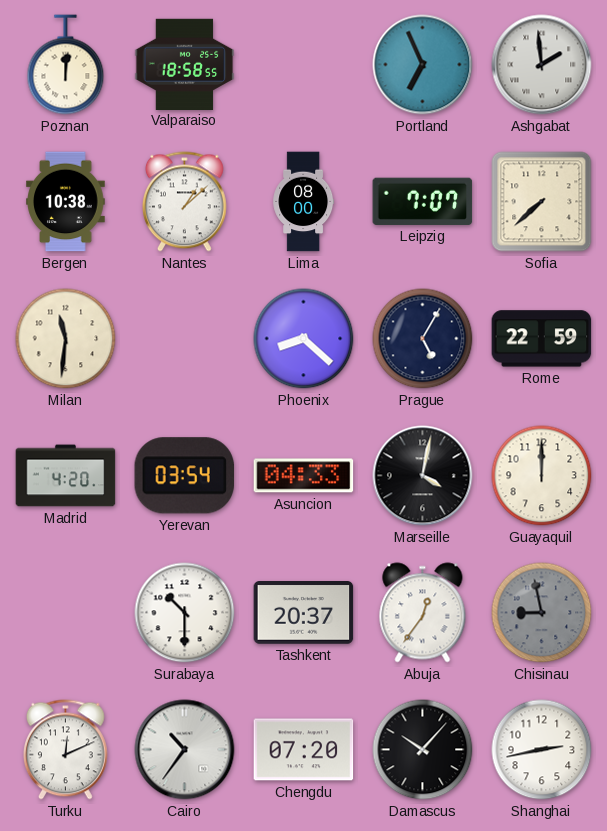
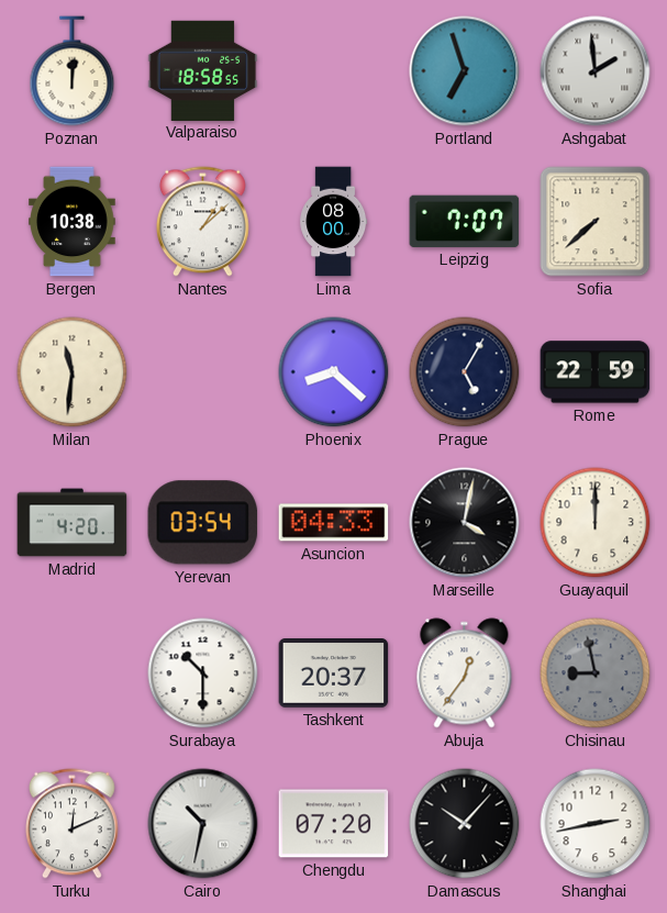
Portland: 6:56 -> 6:57
Cairo: 10:36 -> 10:32
